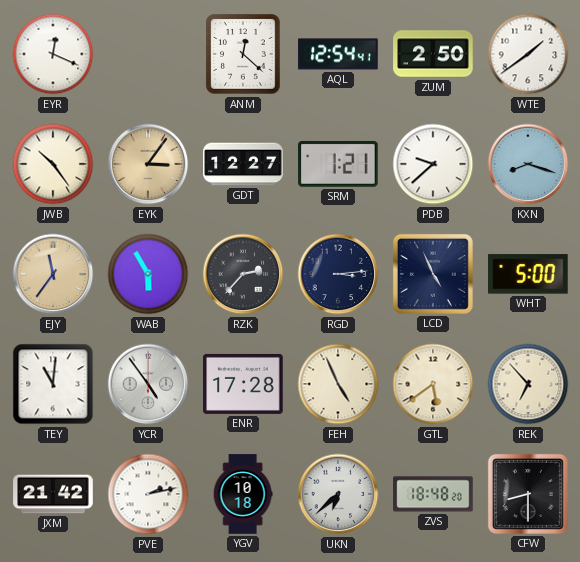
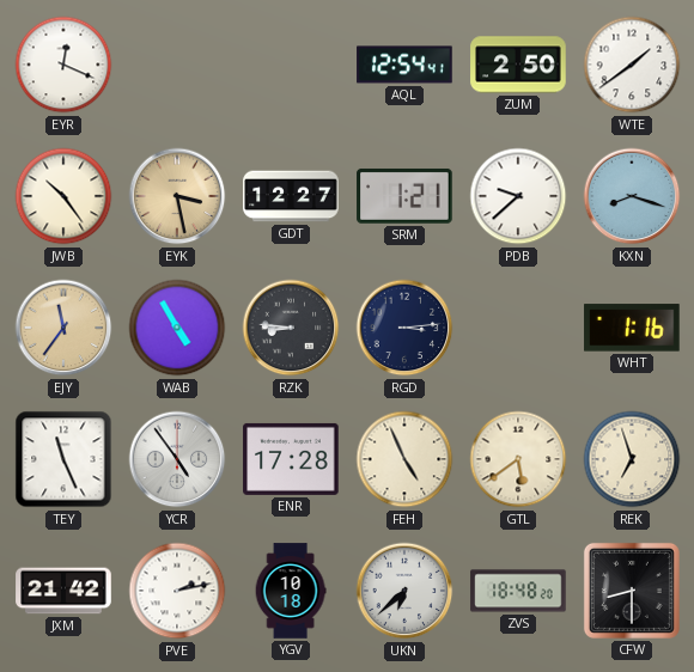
ANM: 12:22 -> none
EYK: 3:06 -> 3:28
WAB: 5:55 -> 4:55
RZK: 2:37 -> 8:46
LCD: 4:56 -> none
WHT: 5:00 -> 1:16
TEY: 11:01 -> 11:26
REK: 6:53 -> 6:57
